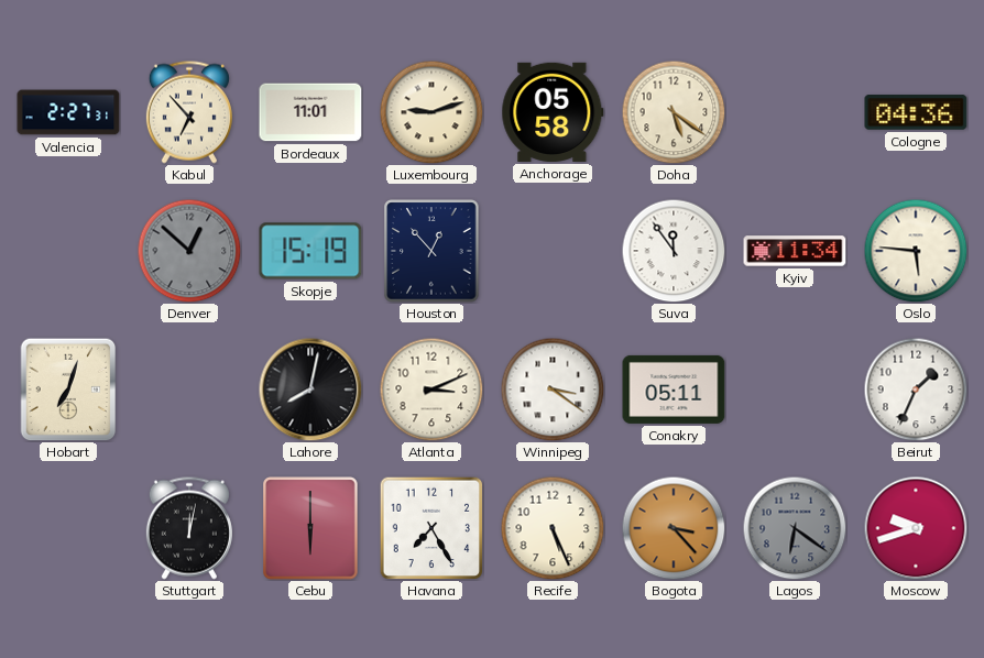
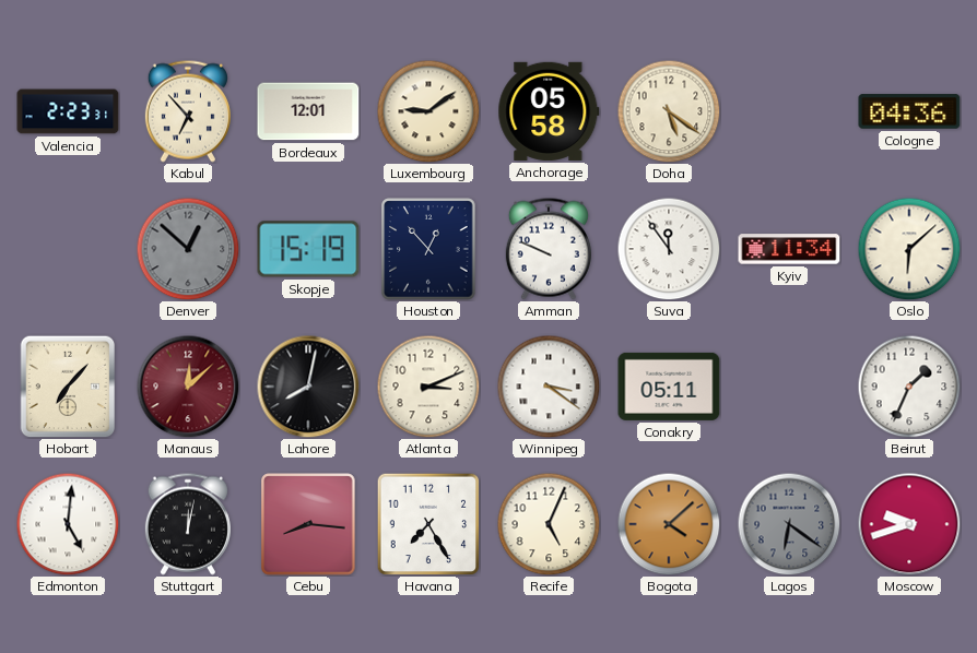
Valencia: 2:27 -> 2:23
Bordeaux: 11:01 -> 12:01
Luxembourg: 9:12 -> 9:09
Amman: none -> 9:49
Oslo: 5:46 -> 6:08
Hobart: 7:03 -> 7:07
Manaus: none -> 12:08
Edmonton: none -> 5:01
Cebu: 6:00 -> 8:16
Recife: 5:26 -> 5:04
Bogota: 3:23 -> 4:08
